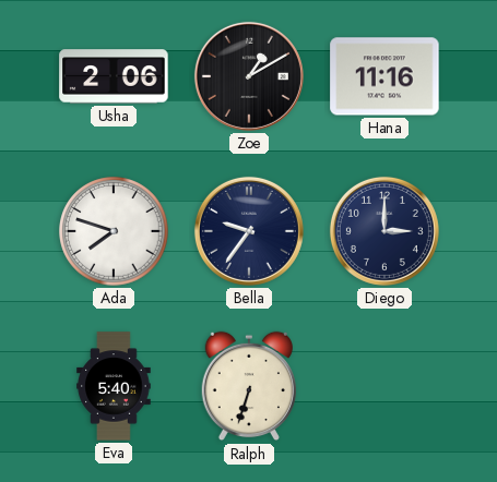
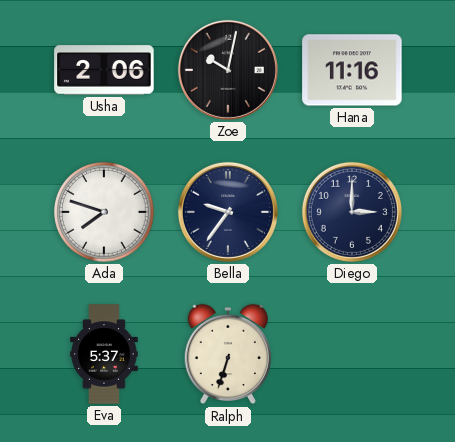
Zoe: 1:10 -> 10:02
Eva: 5:40 -> 5:37
